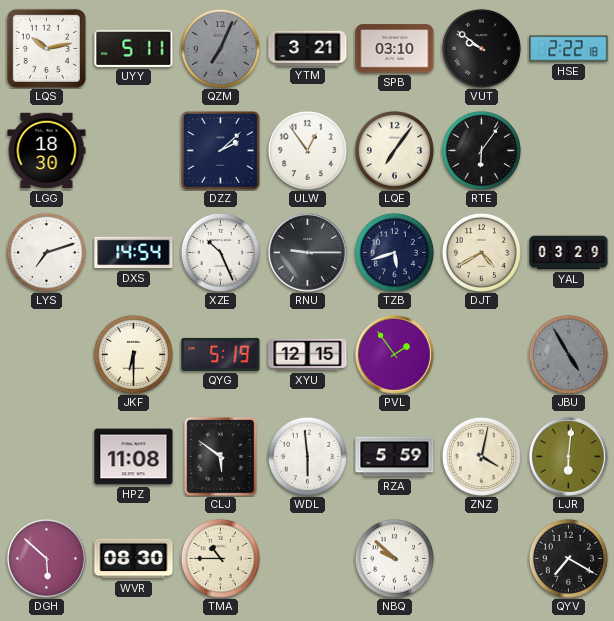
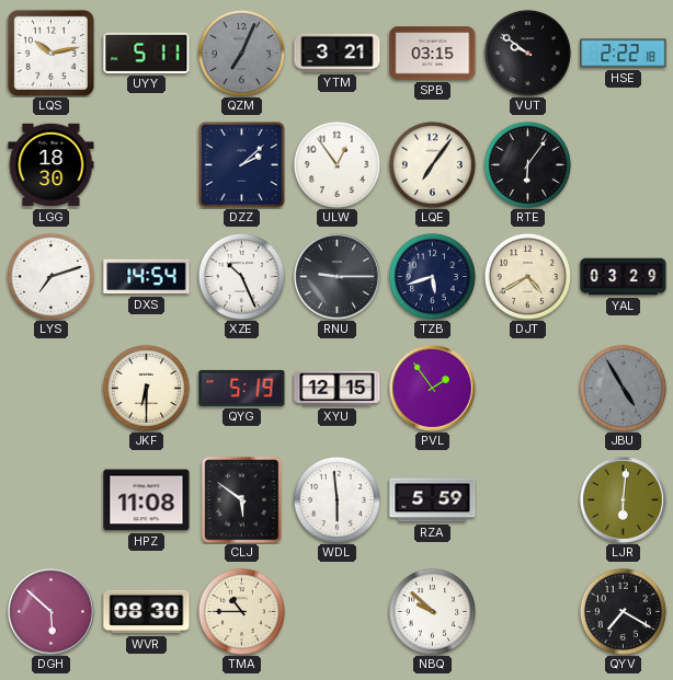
SPB: 03:10 -> 03:15
ZNZ: 4:02 -> none
